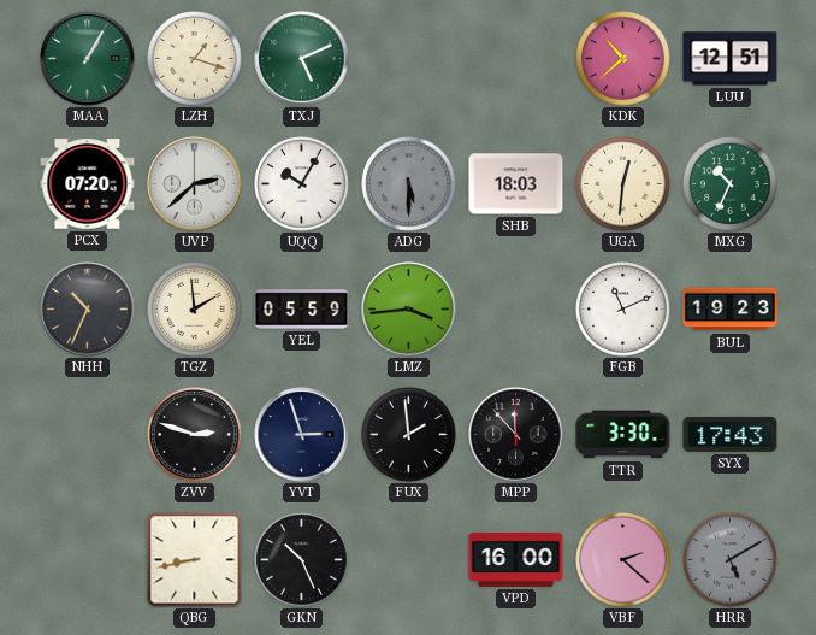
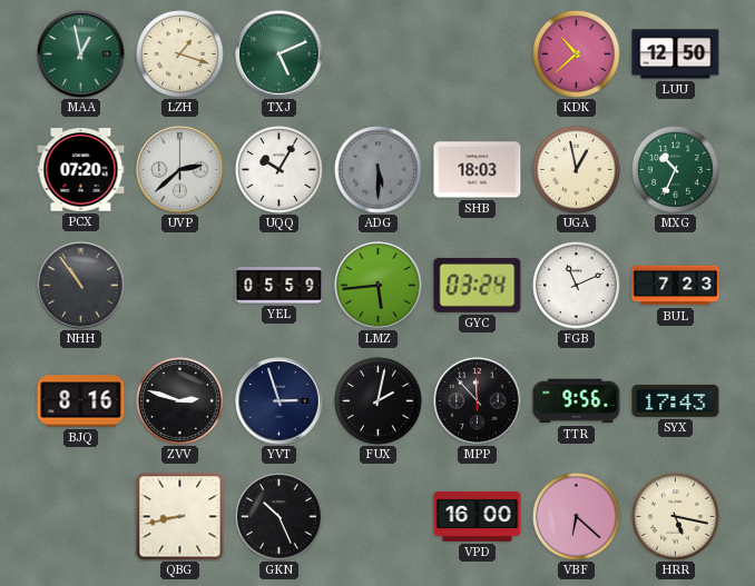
MAA: 1:05 -> 12:58
LUU: 12:51 -> 12:50
UGA: 12:31 -> 12:58
NHH: 10:34 -> 10:54
TGZ: 1:59 -> none
LMZ: 3:44 -> 5:44
GYC: none -> 03:24
BUL: 19:23 -> 7:23
BJQ: none -> 8:16
FUX: 1:59 -> 2:02
TTR: 3:30 -> 9:56
VBF: 2:22 -> 6:22
HRR: 5:10 -> 5:17
HRR dial: grey -> cream
